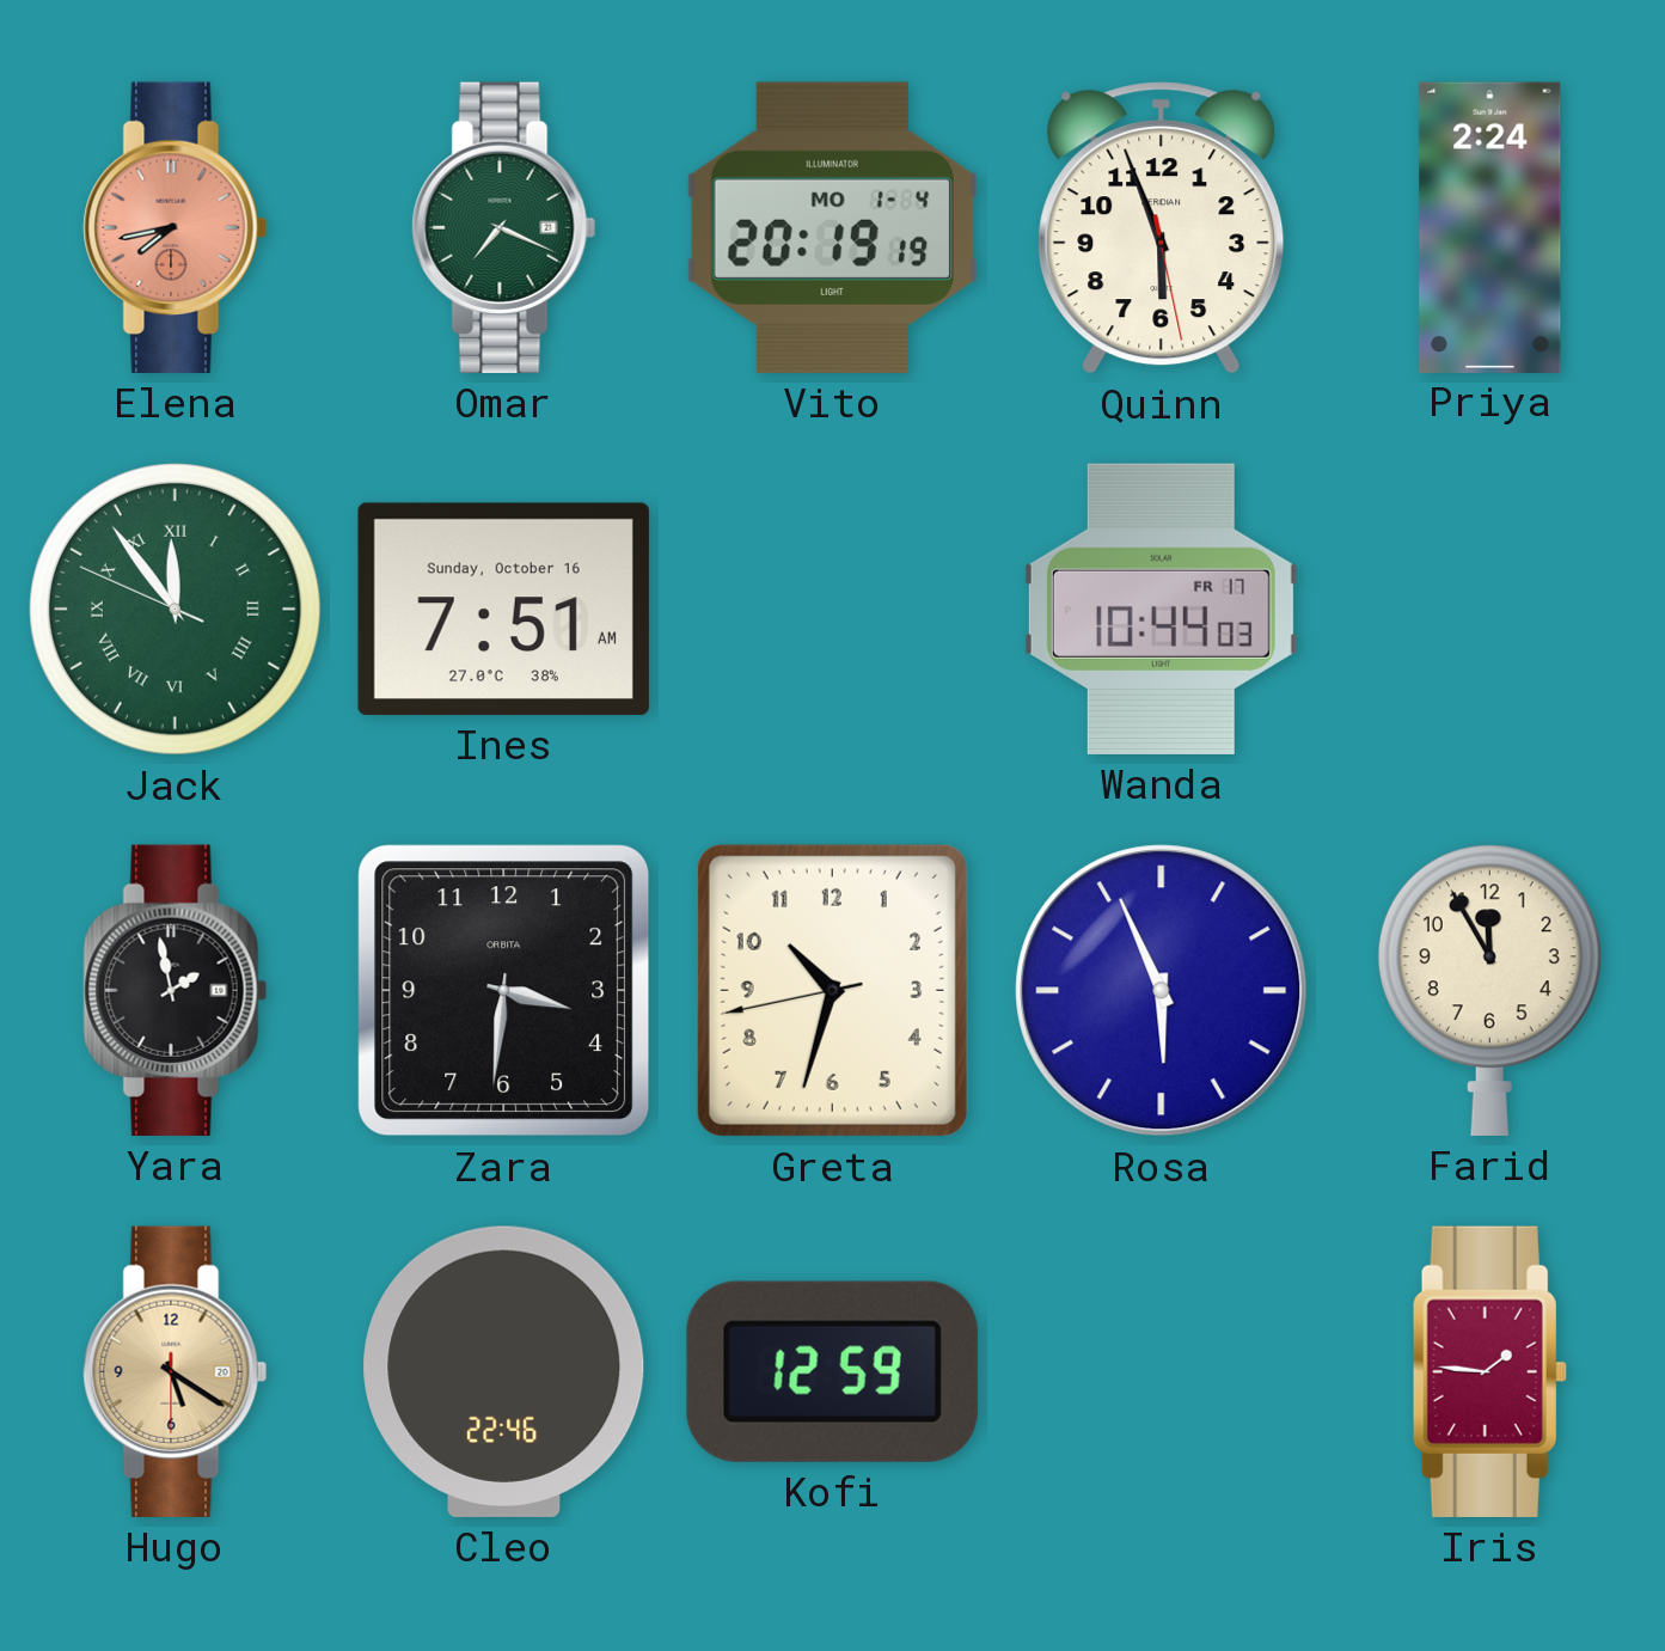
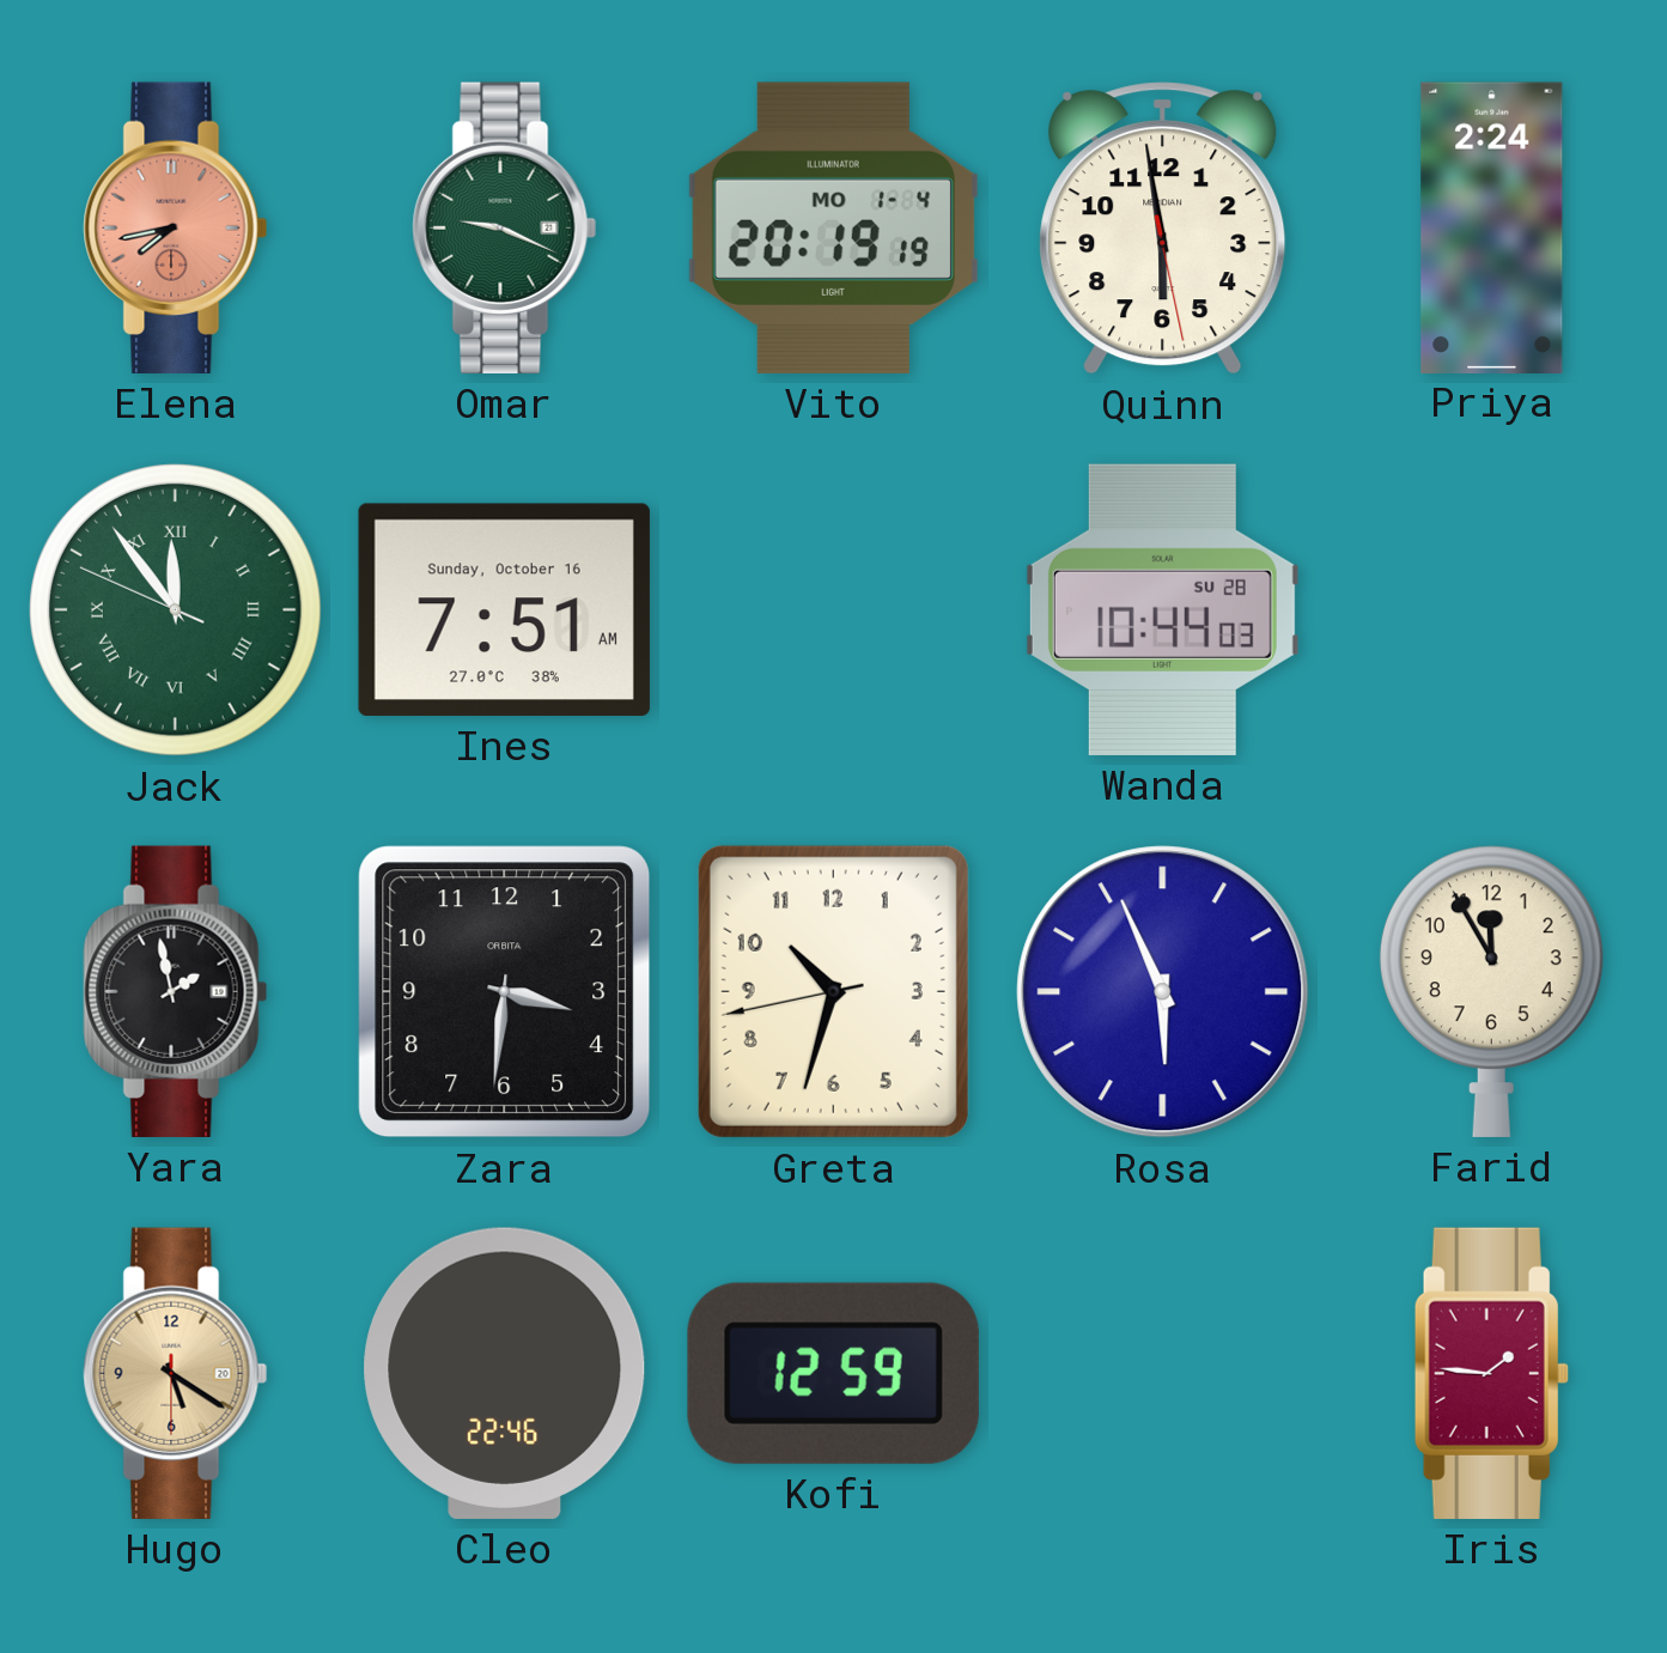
Omar: 7:19 -> 9:19
Quinn: 5:56 -> 5:58
Wanda date: FR 17 -> SU 28
